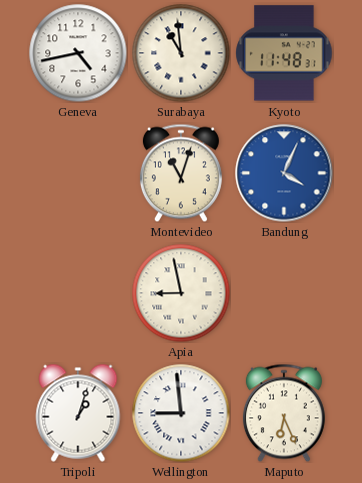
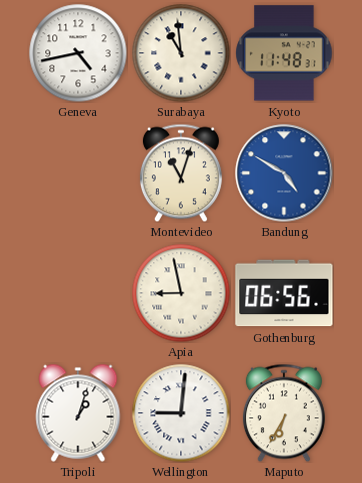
Bandung: 4:04 -> 4:50
Gothenburg: none -> 06:56
Wellington: 8:59 -> 9:01
Maputo: 6:26 -> 6:35
